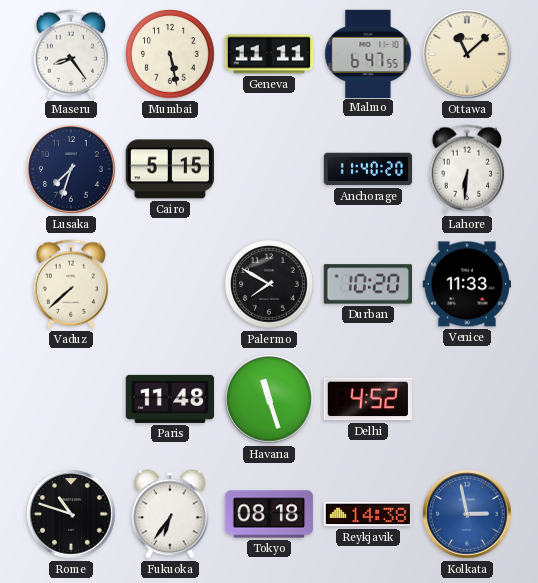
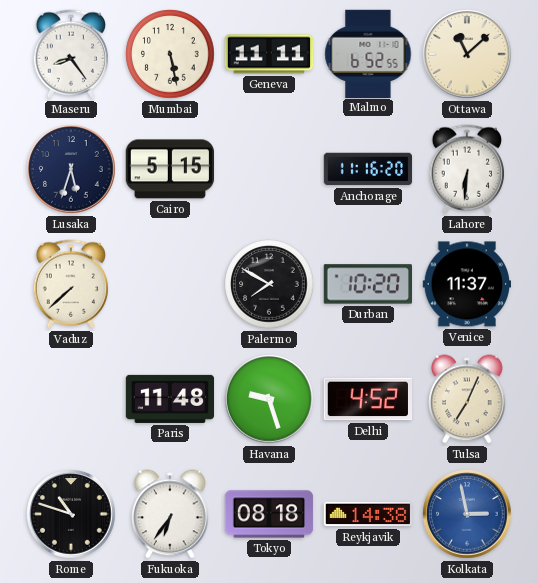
Malmo: 6:47 -> 6:52
Lusaka: 7:33 -> 5:33
Anchorage: 11:40 -> 11:16
Venice: 11:33 -> 11:37
Havana: 11:27 -> 9:27
Tulsa: none -> 7:04
